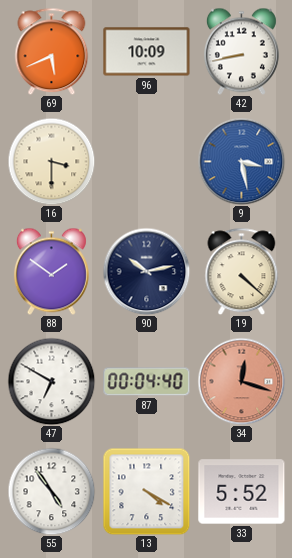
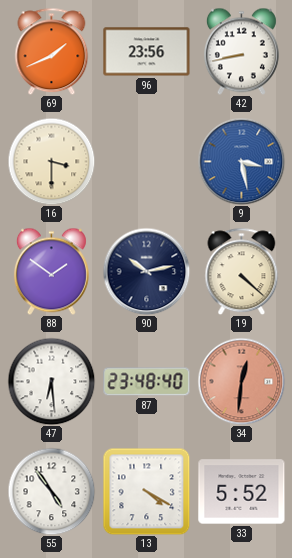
69: 5:41 -> 1:41
96: 10:09 -> 23:56
47: 6:50 -> 6:29
87: 00:04 -> 23:48
34: 12:18 -> 12:31
